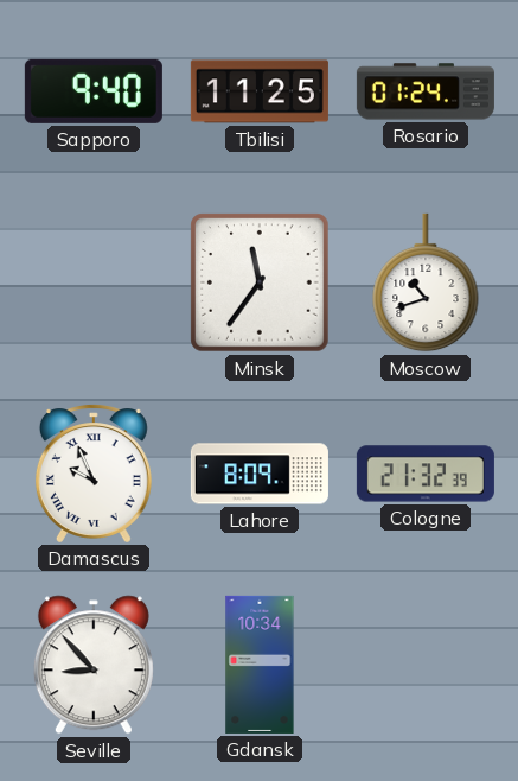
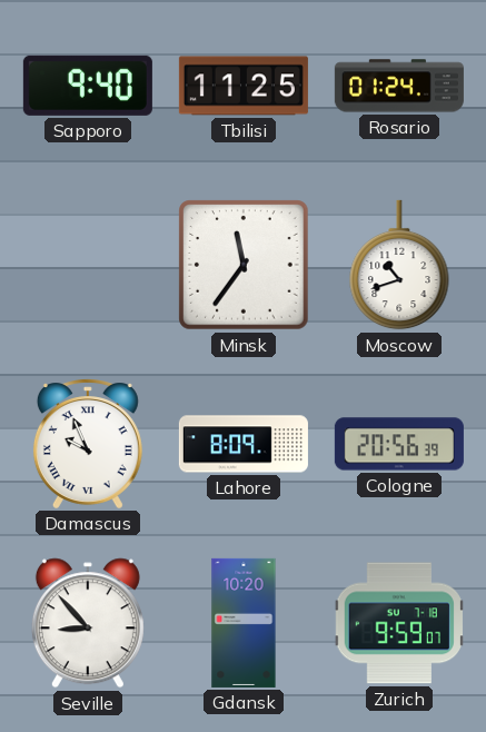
Cologne: 21:32 -> 20:56
Gdansk: 10:34 -> 10:20
Zurich: none -> 9:59
